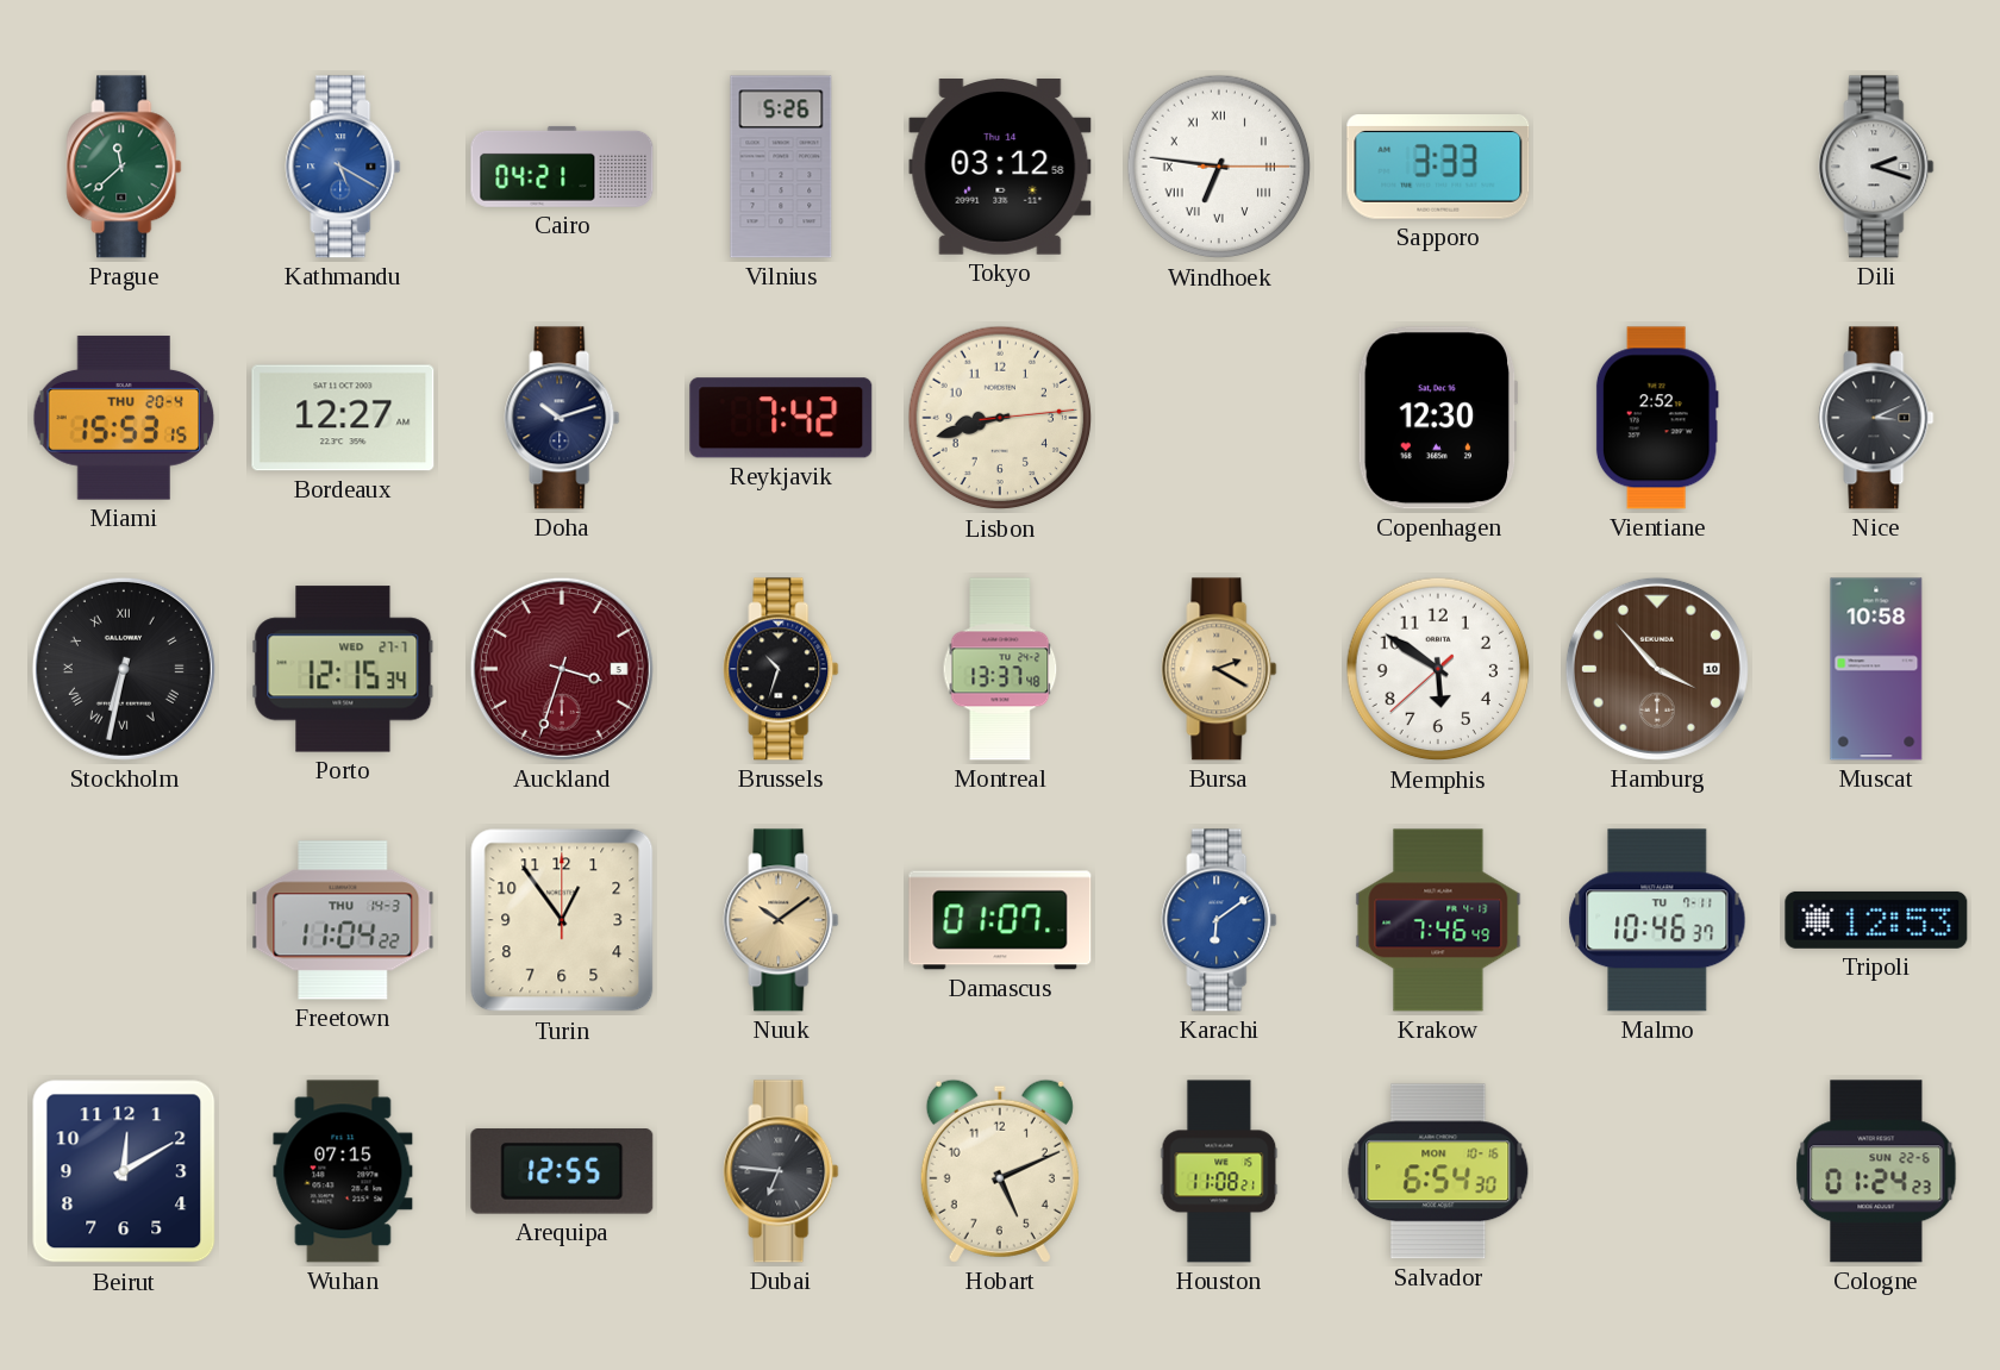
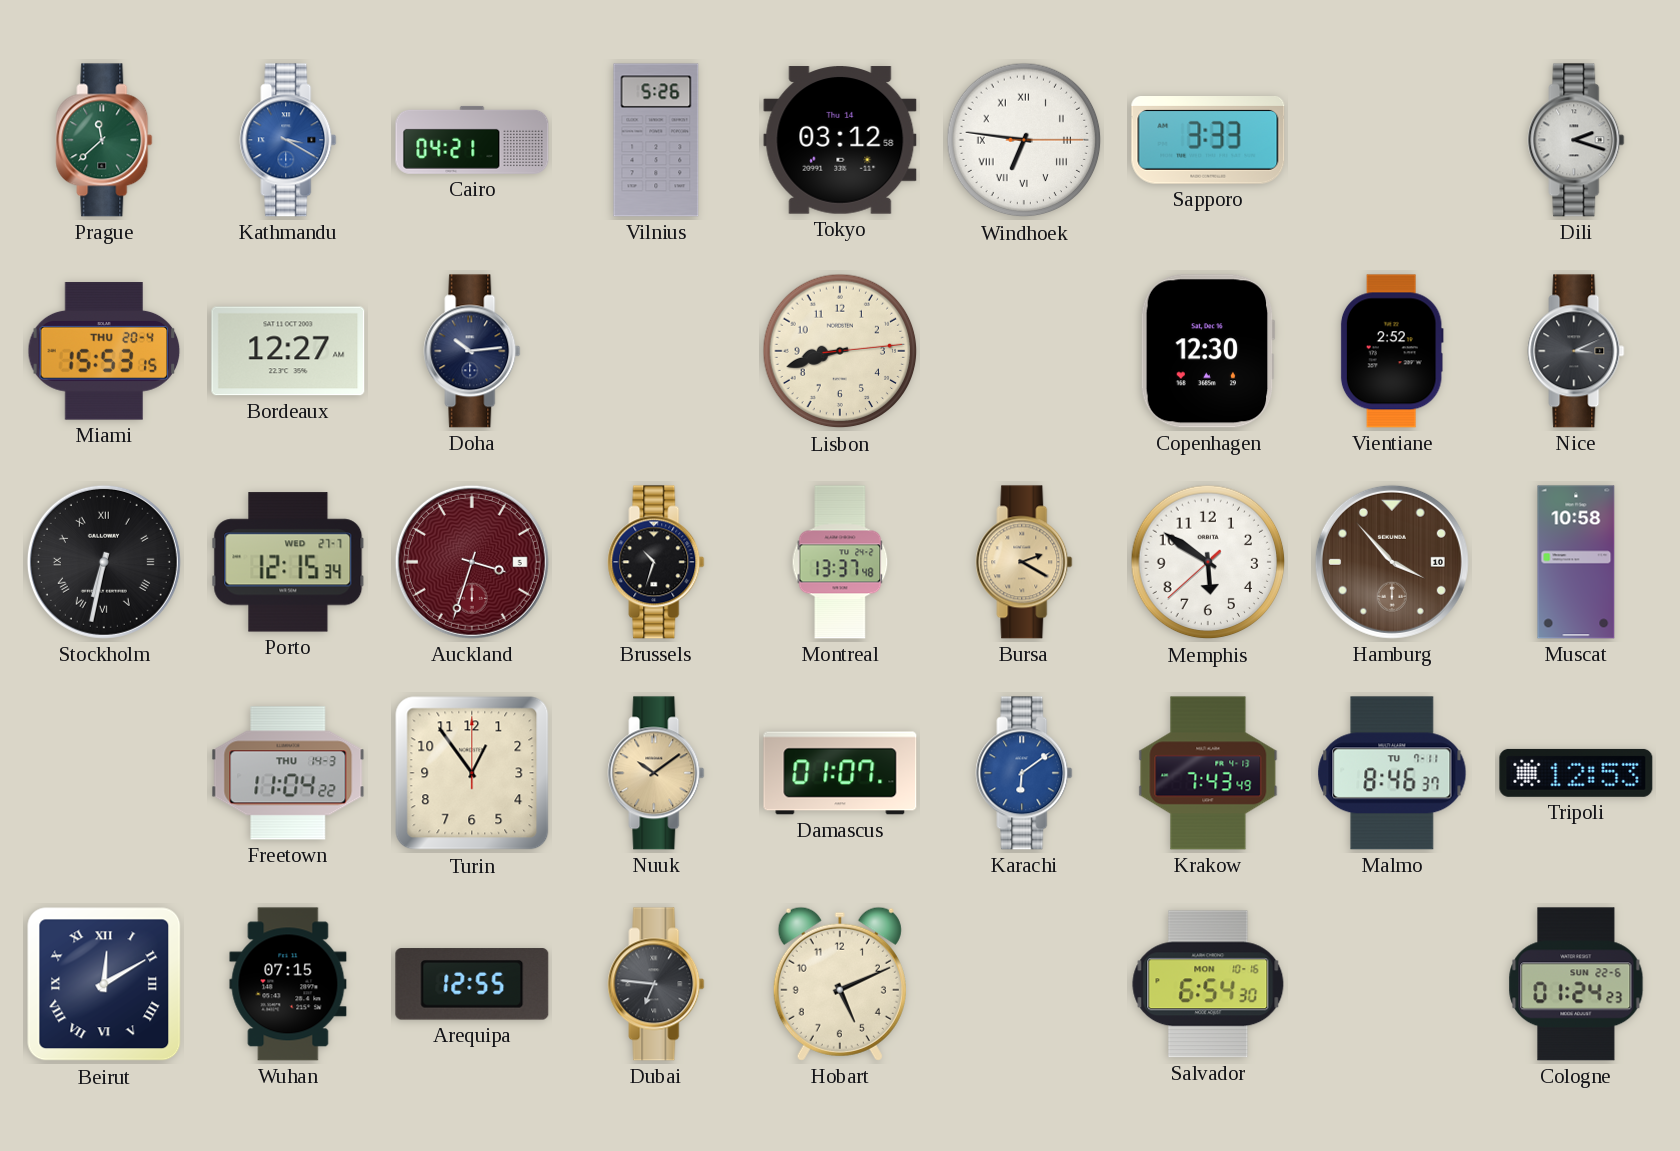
Kathmandu: 5:20 -> 3:20
Doha: 10:12 -> 10:14
Reykjavik: 7:42 -> none
Krakow: 7:46 -> 7:43
Malmo: 10:46 -> 8:46
Beirut numerals: Arabic -> Roman
Houston: 11:08 -> none
